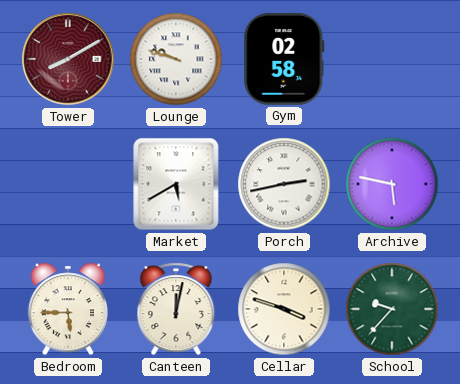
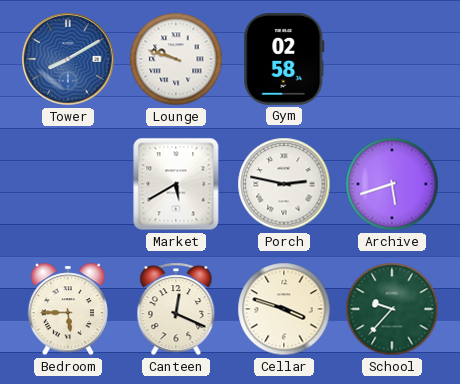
Tower dial: burgundy -> blue
Porch: 2:43 -> 2:47
Archive: 5:47 -> 5:42
Canteen: 12:02 -> 12:19
